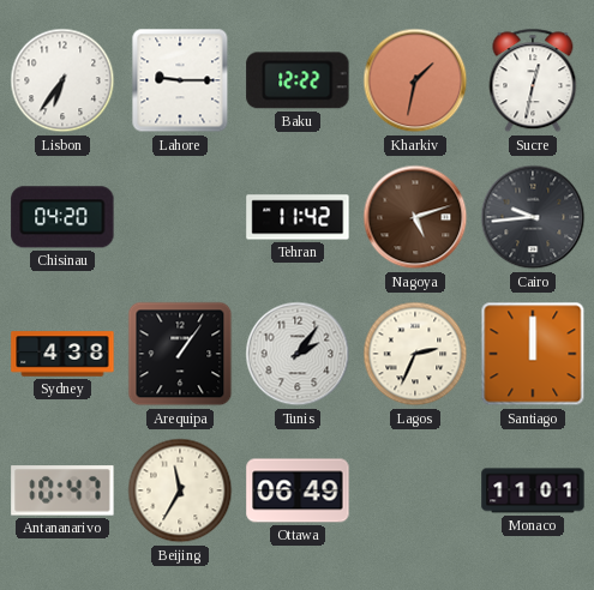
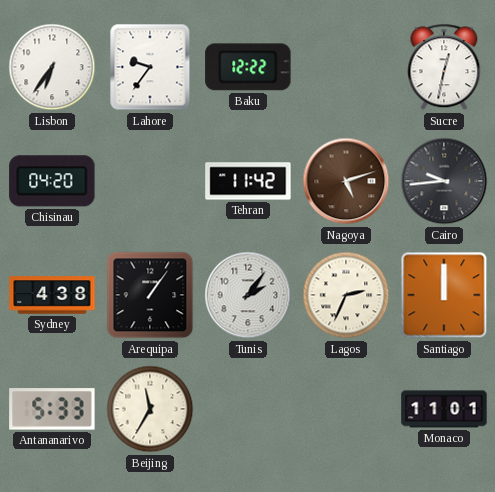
Lahore: 9:15 -> 9:36
Kharkiv: 1:32 -> none
Antananarivo: 10:47 -> 5:33
Ottawa: 06:49 -> none
